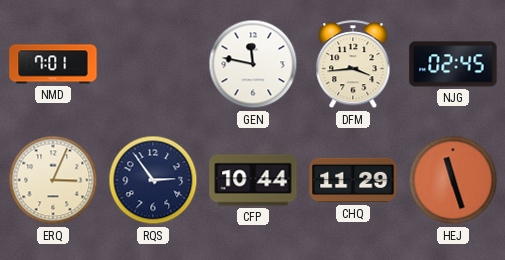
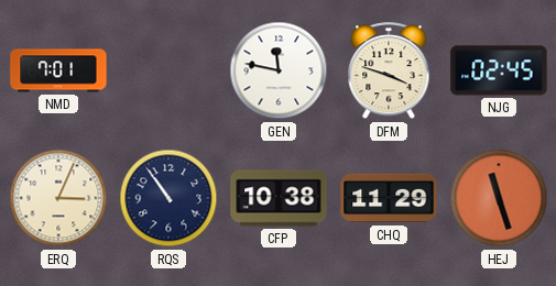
DFM: 3:44 -> 3:48
RQS: 2:54 -> 10:54
CFP: 10:44 -> 10:38
